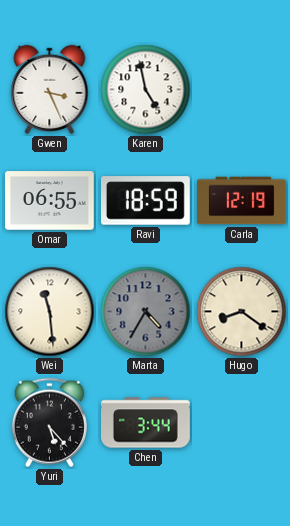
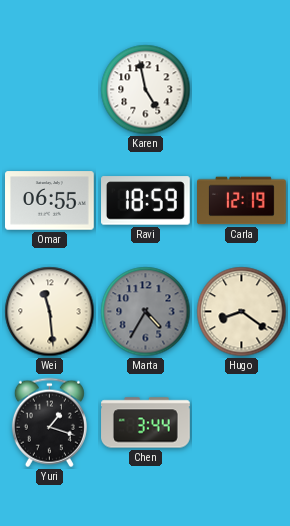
Gwen: 3:26 -> none
Yuri: 5:23 -> 1:18
